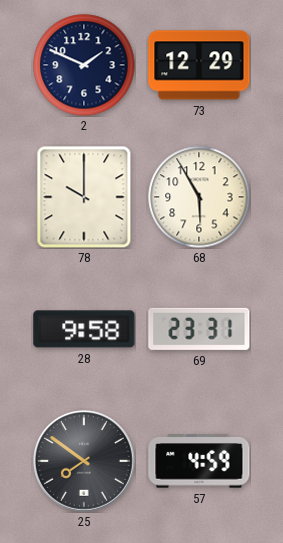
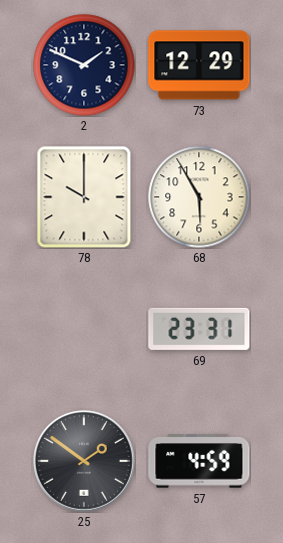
28: 9:58 -> none
25: 7:51 -> 1:51
